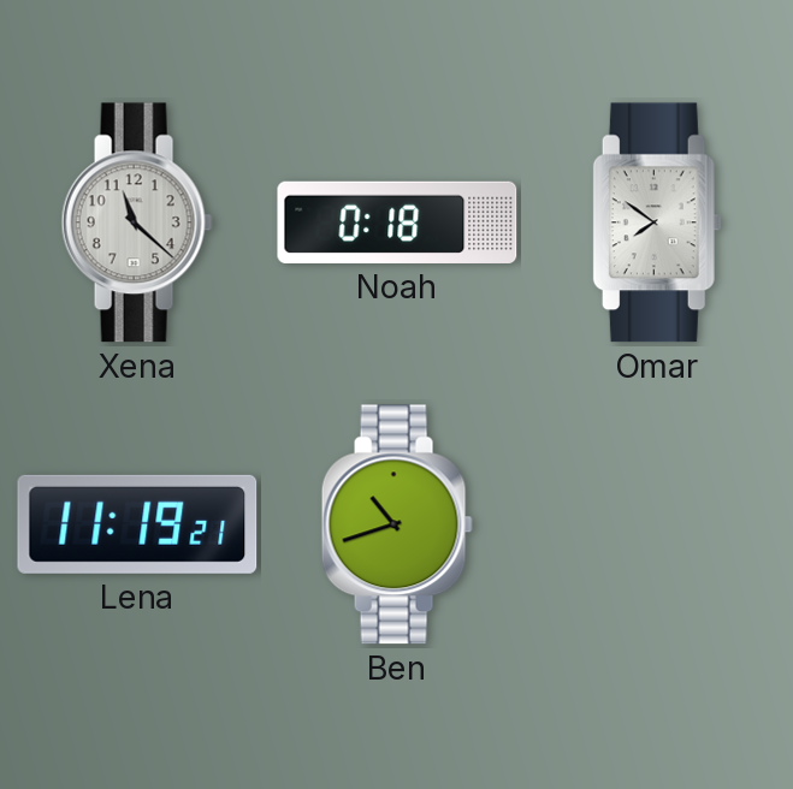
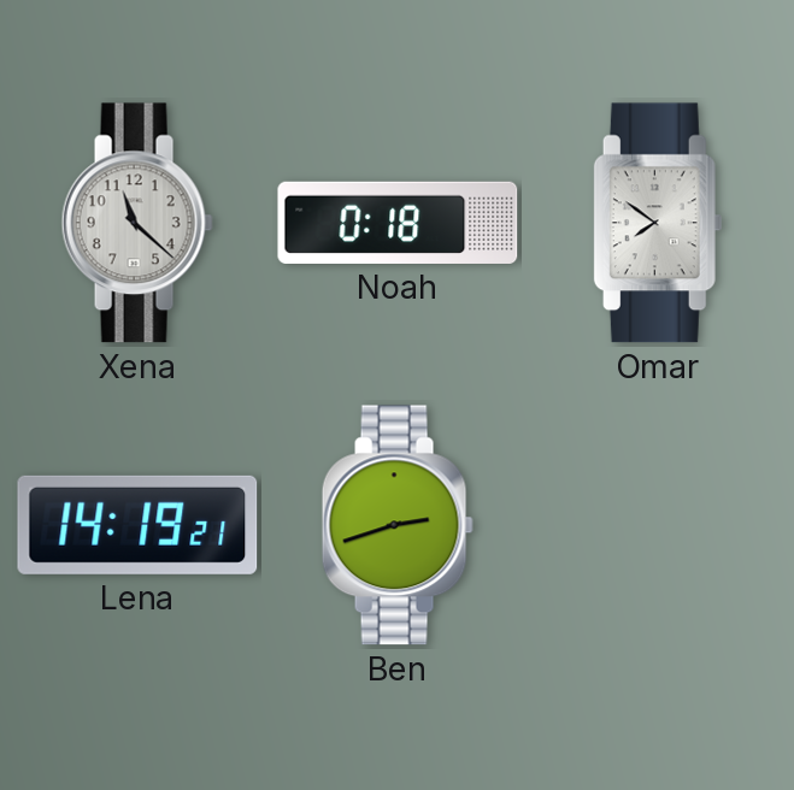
Lena: 11:19 -> 14:19
Ben: 10:42 -> 2:42
